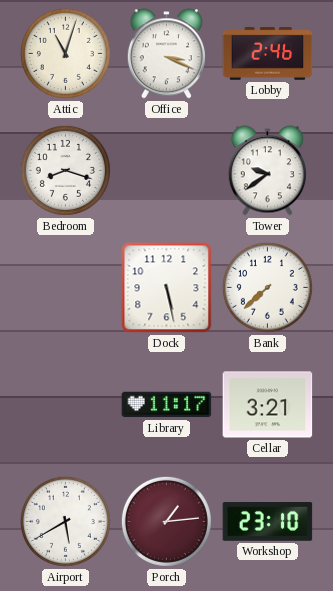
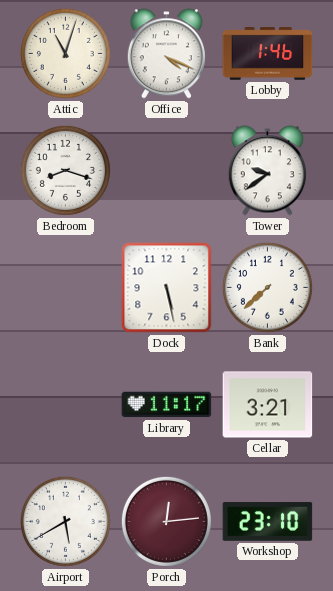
Office: 3:19 -> 4:19
Lobby: 2:46 -> 1:46
Porch: 1:14 -> 12:14
